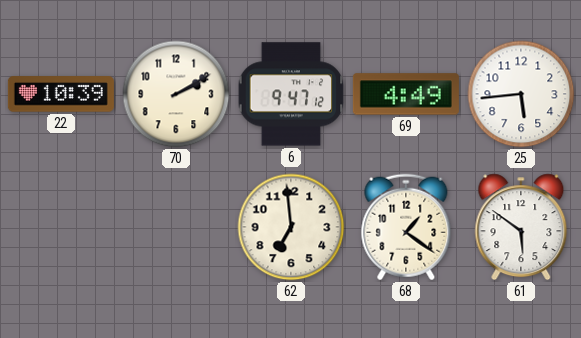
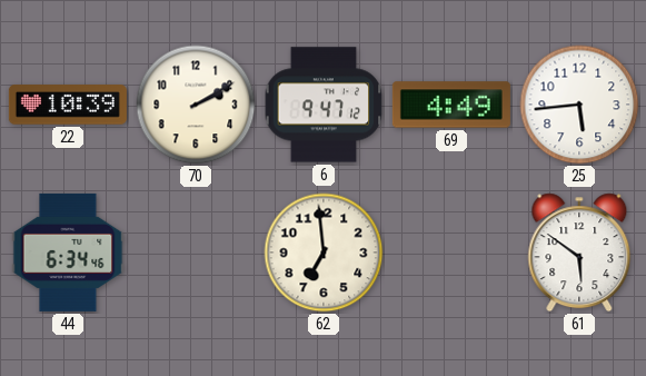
44: none -> 6:34
68: 1:21 -> none
